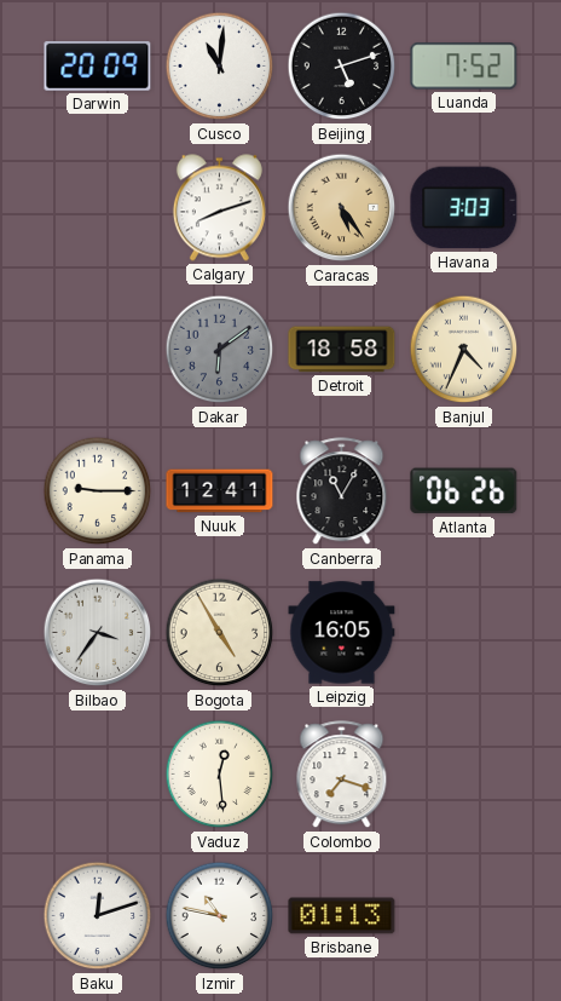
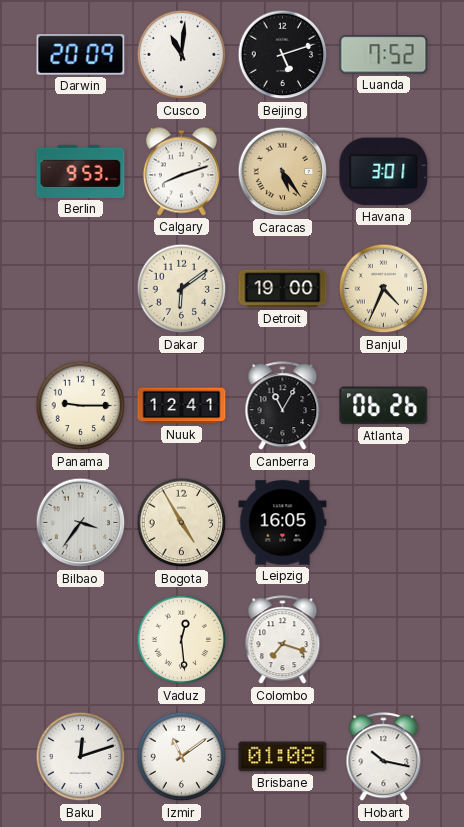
Berlin: none -> 9:53
Havana: 3:03 -> 3:01
Dakar dial: grey -> cream
Detroit: 18:58 -> 19:00
Izmir: 10:47 -> 11:09
Brisbane: 01:13 -> 01:08
Hobart: none -> 10:17
